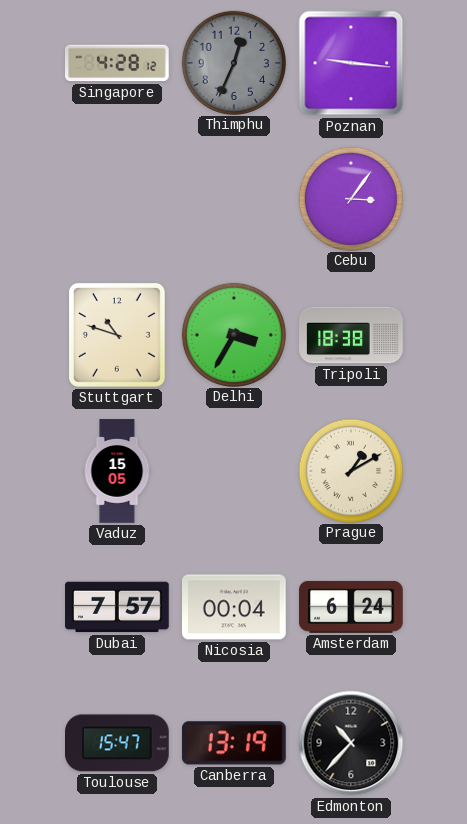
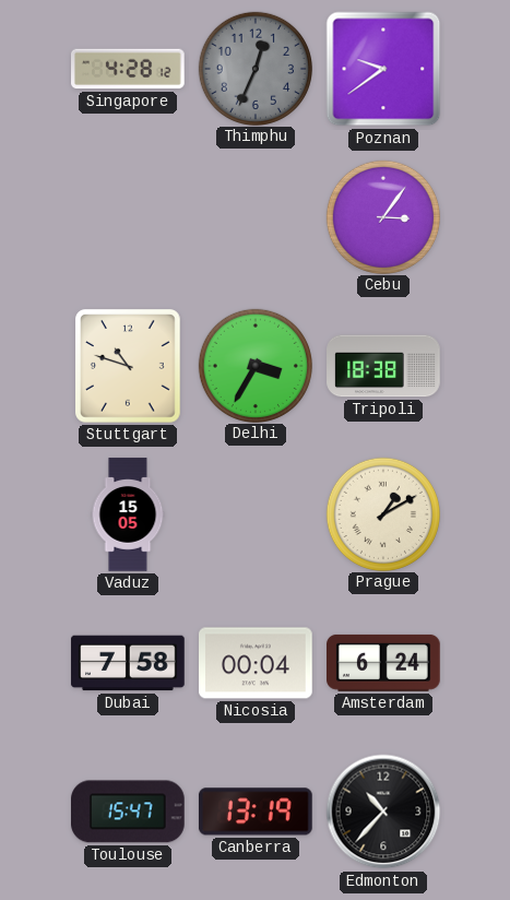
Poznan: 9:16 -> 9:39
Dubai: 7:57 -> 7:58
